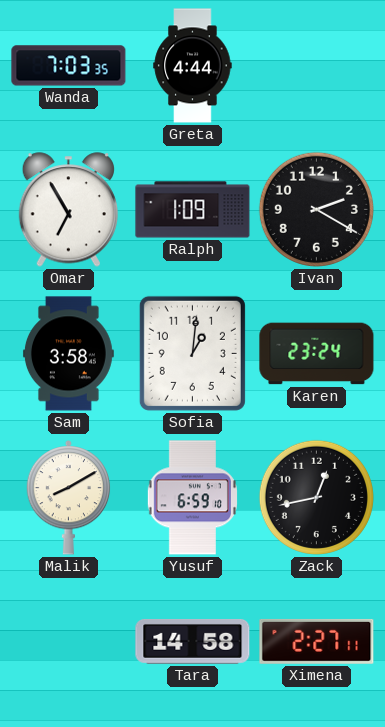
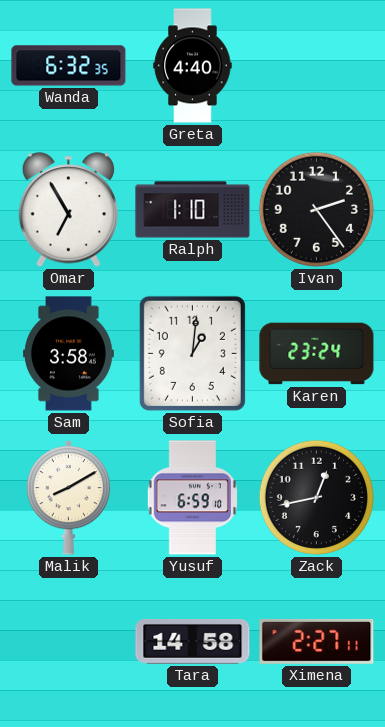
Wanda: 7:03 -> 6:32
Greta: 4:44 -> 4:40
Ralph: 1:09 -> 1:10
Ivan: 2:20 -> 2:24
